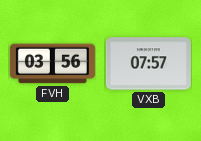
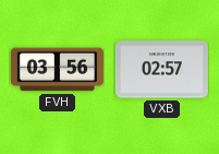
VXB: 07:57 -> 02:57
